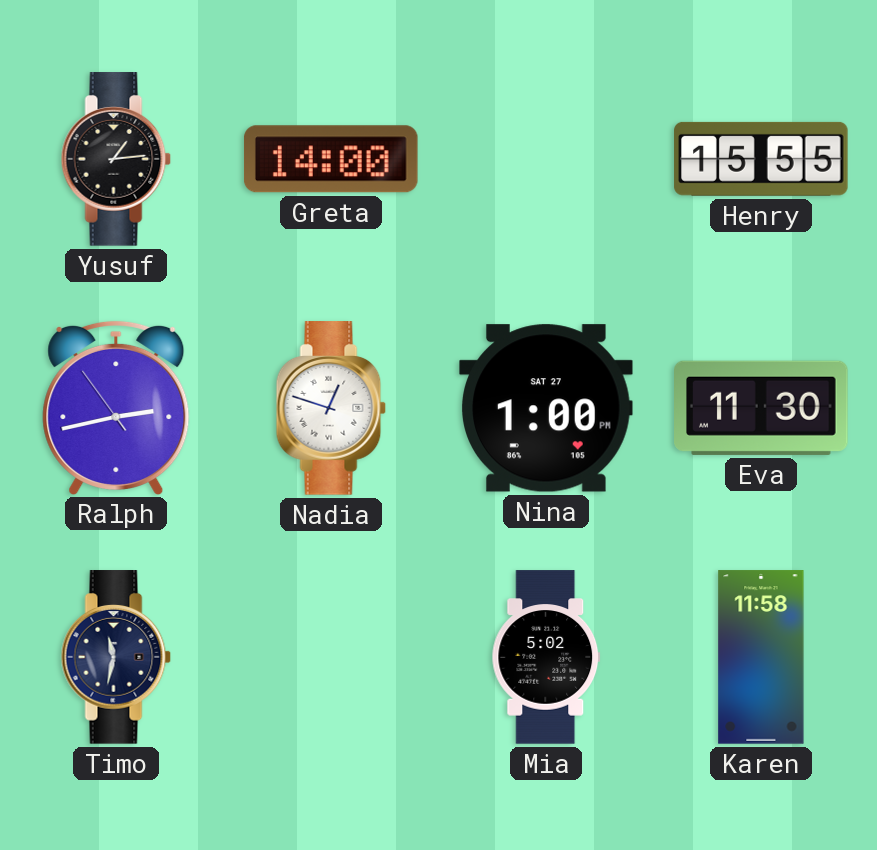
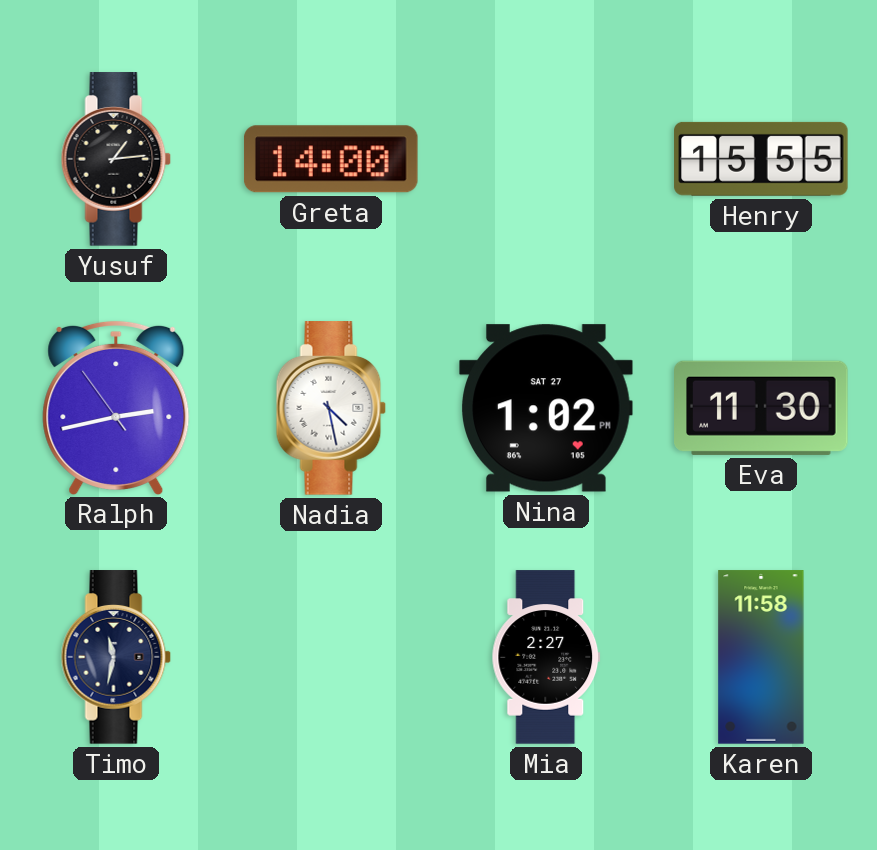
Nadia: 12:48 -> 4:28
Nina: 1:00 -> 1:02
Mia: 5:02 -> 2:27
